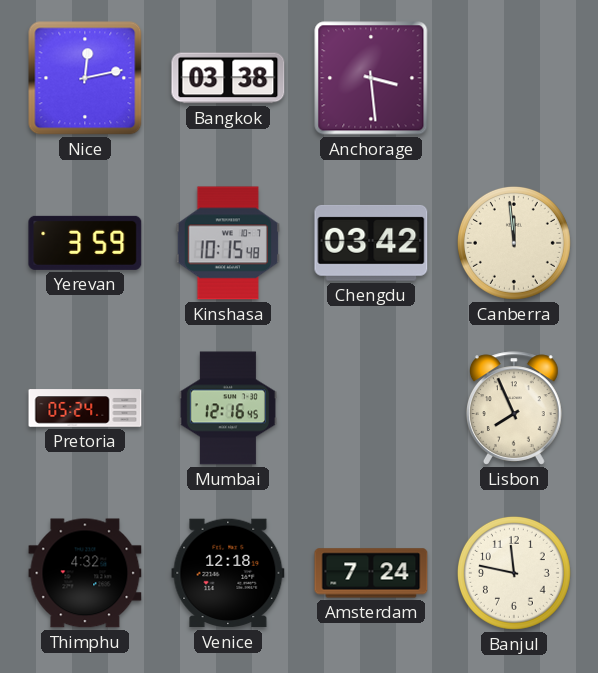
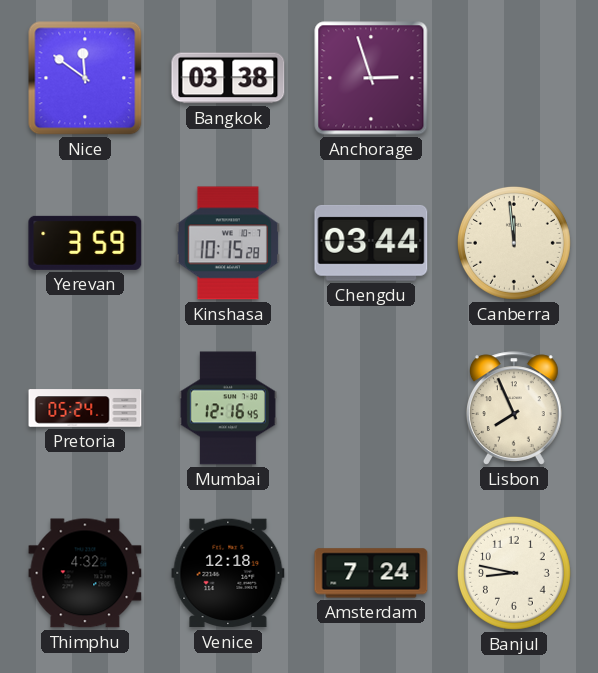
Nice: 12:13 -> 11:51
Anchorage: 3:29 -> 2:57
Kinshasa: 10:15:48 -> 10:15:28
Chengdu: 03:42 -> 03:44
Banjul: 11:47 -> 8:47
